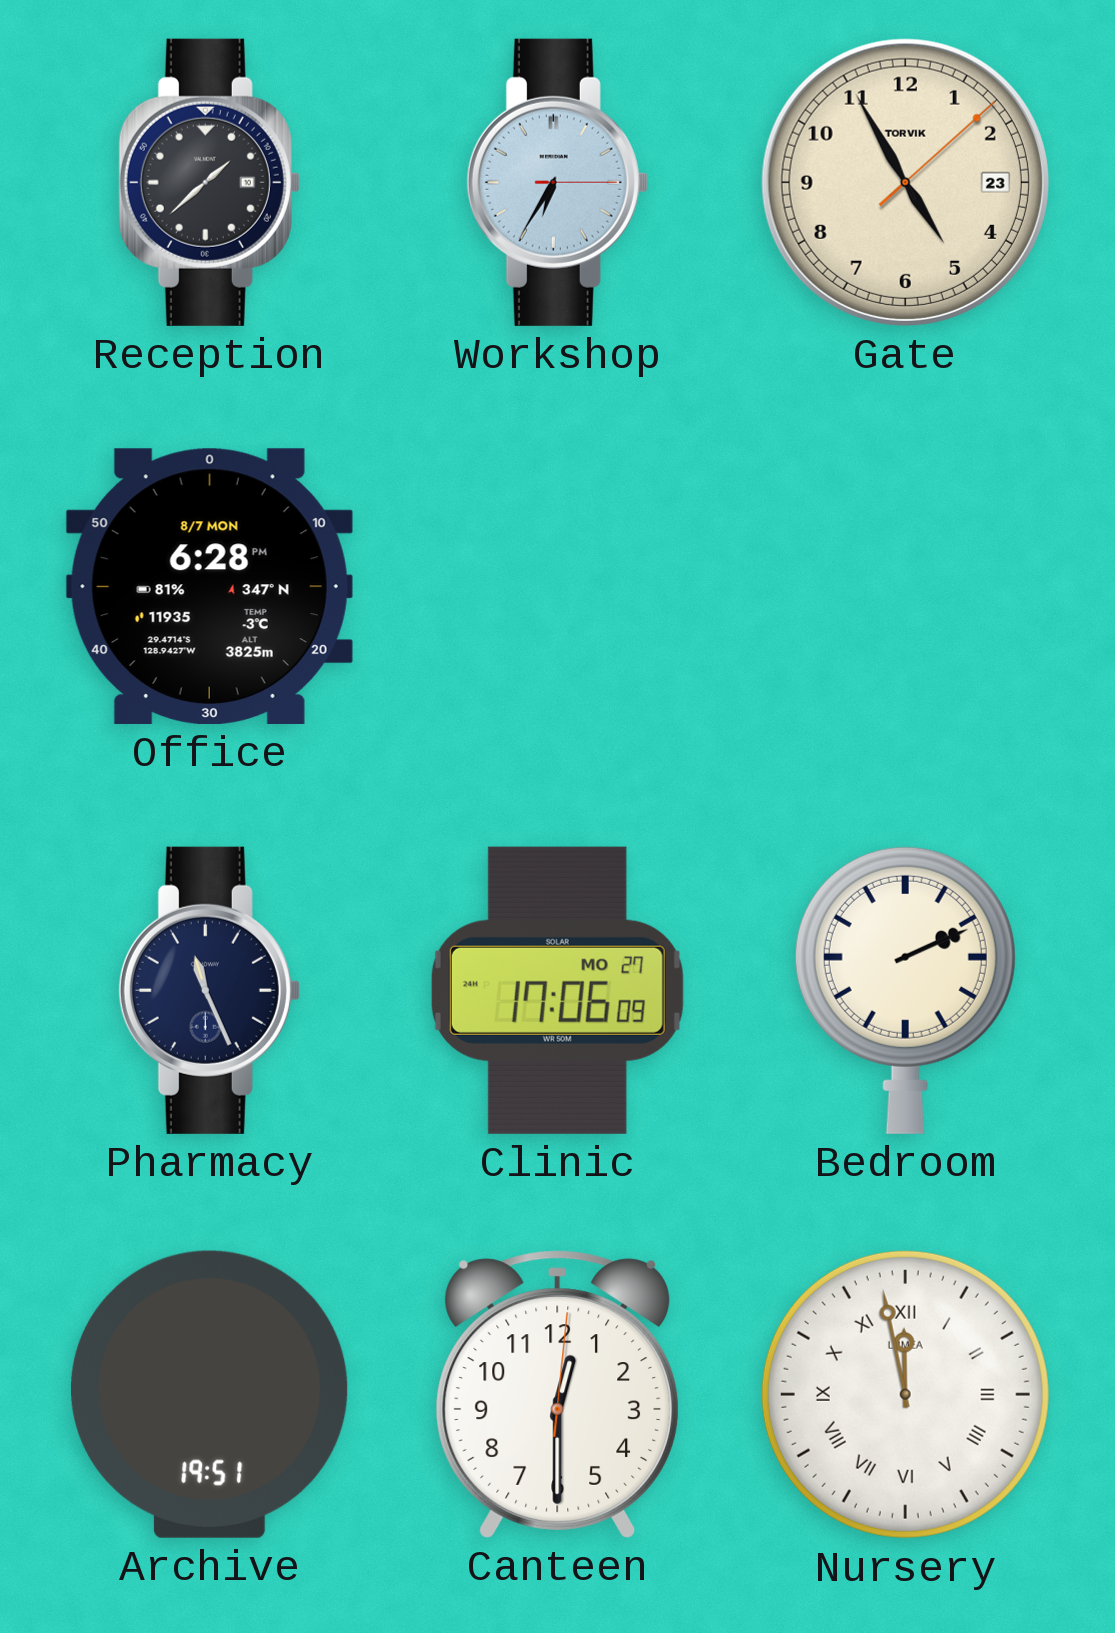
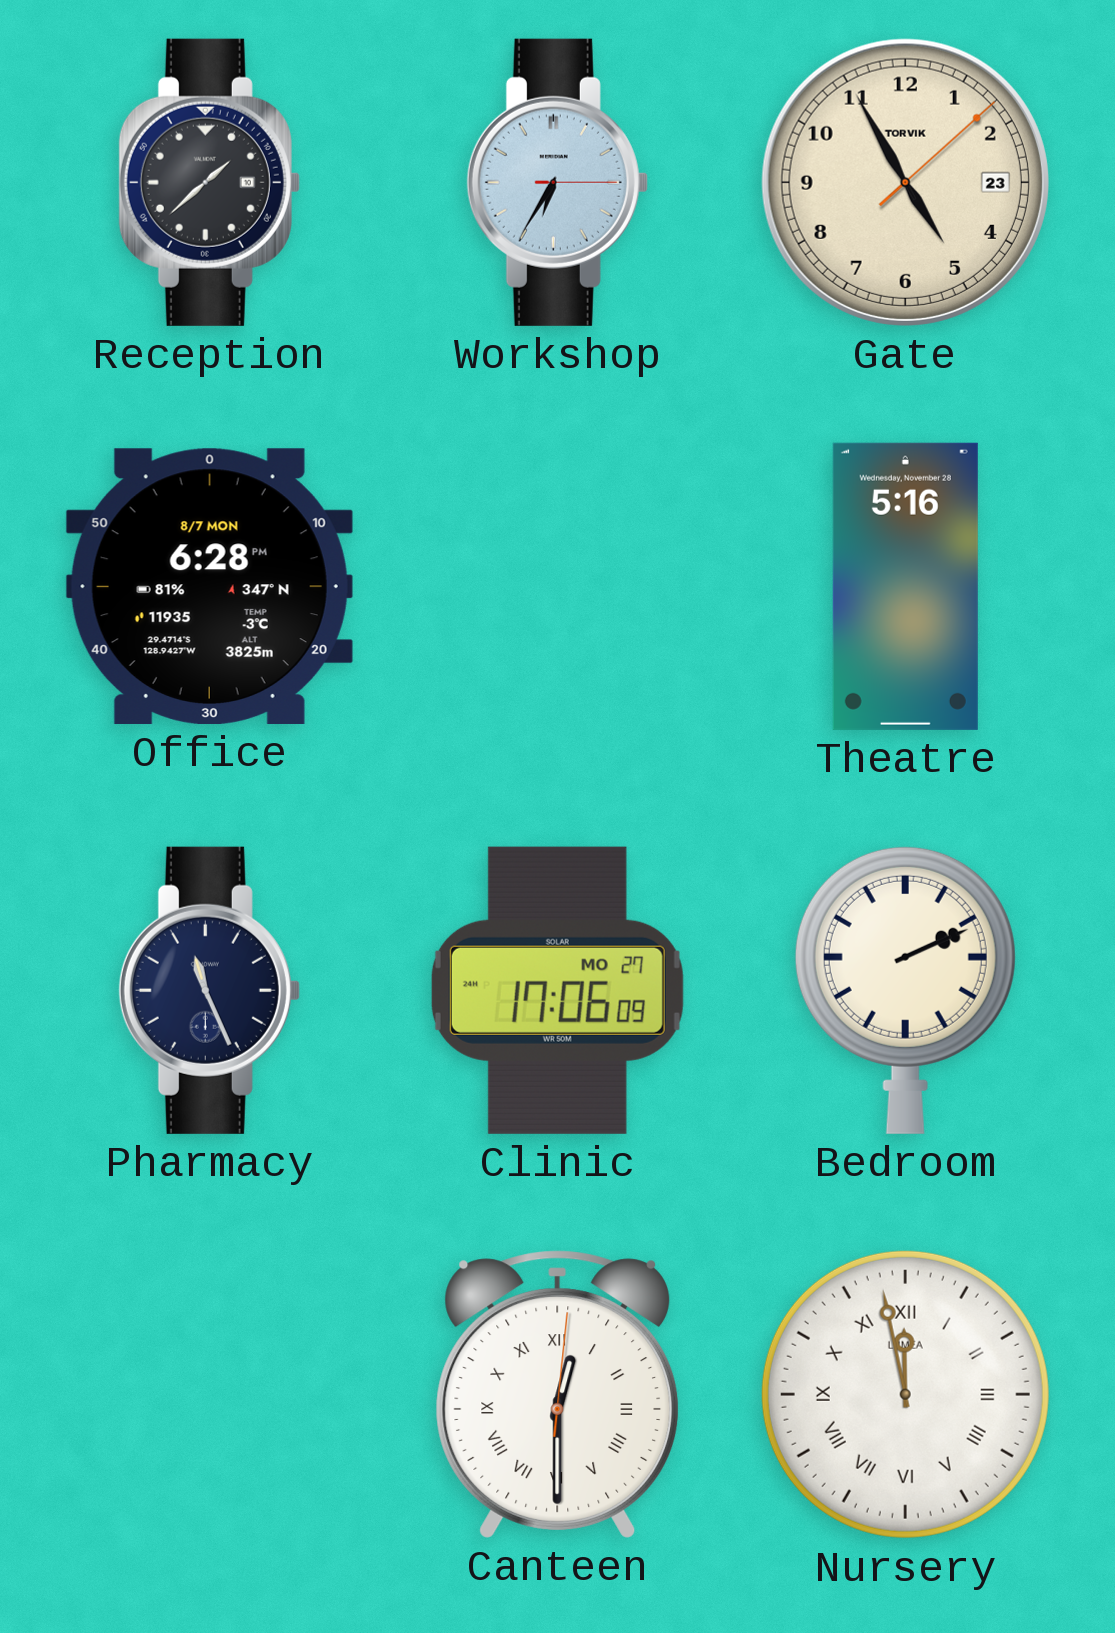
Theatre: none -> 5:16
Archive: 19:51 -> none
Canteen numerals: Arabic -> Roman
